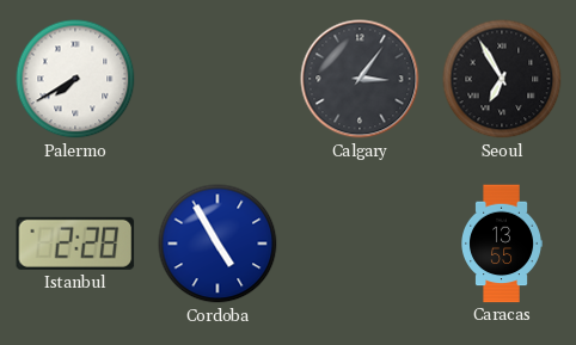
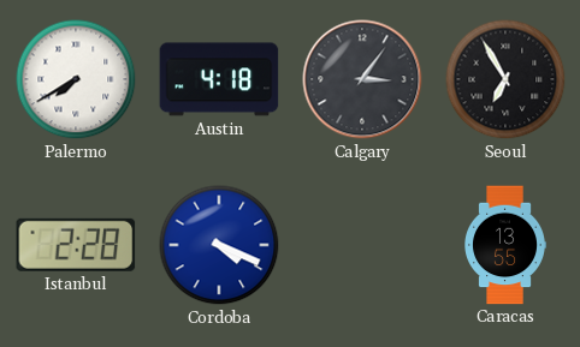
Austin: none -> 4:18
Cordoba: 4:55 -> 4:19
